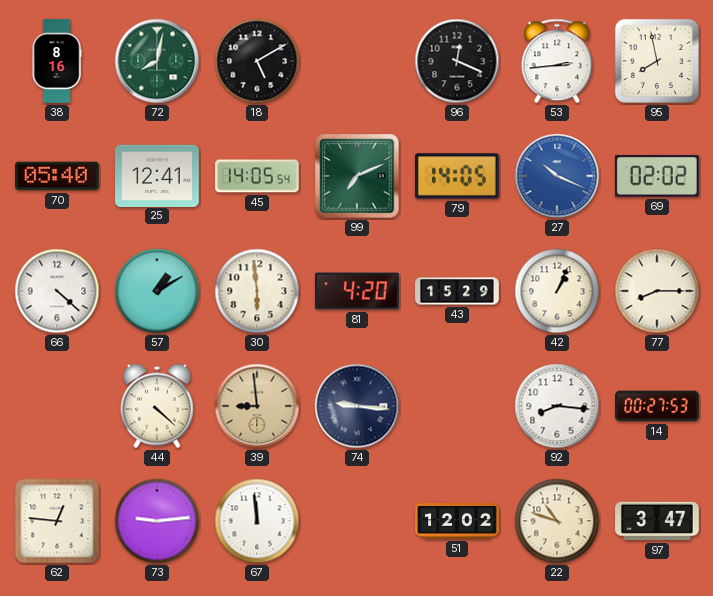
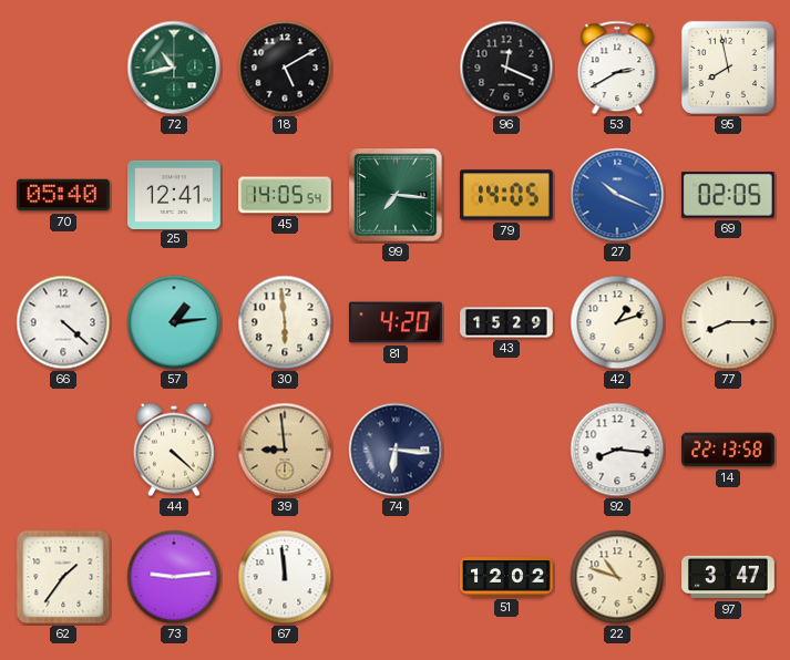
38: 8:16 -> none
72: 8:02 -> 10:43
53: 2:44 -> 2:40
99: 7:11 -> 7:16
69: 02:02 -> 02:05
57: 1:10 -> 1:14
42: 1:04 -> 1:12
74: 9:16 -> 6:16
14: 00:27 -> 22:13
62: 12:46 -> 1:36
